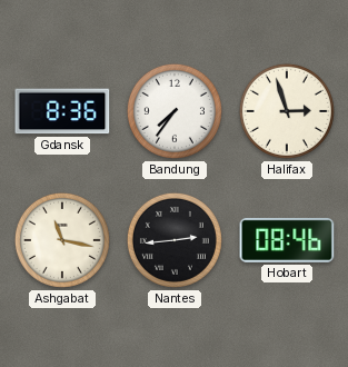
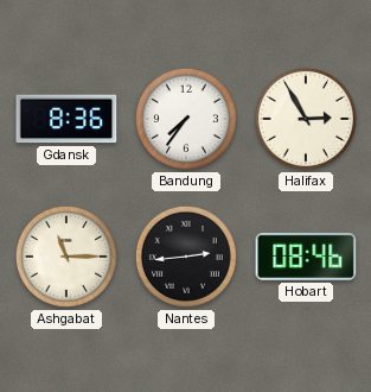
Halifax: 2:57 -> 2:55
Ashgabat: 11:17 -> 11:15
